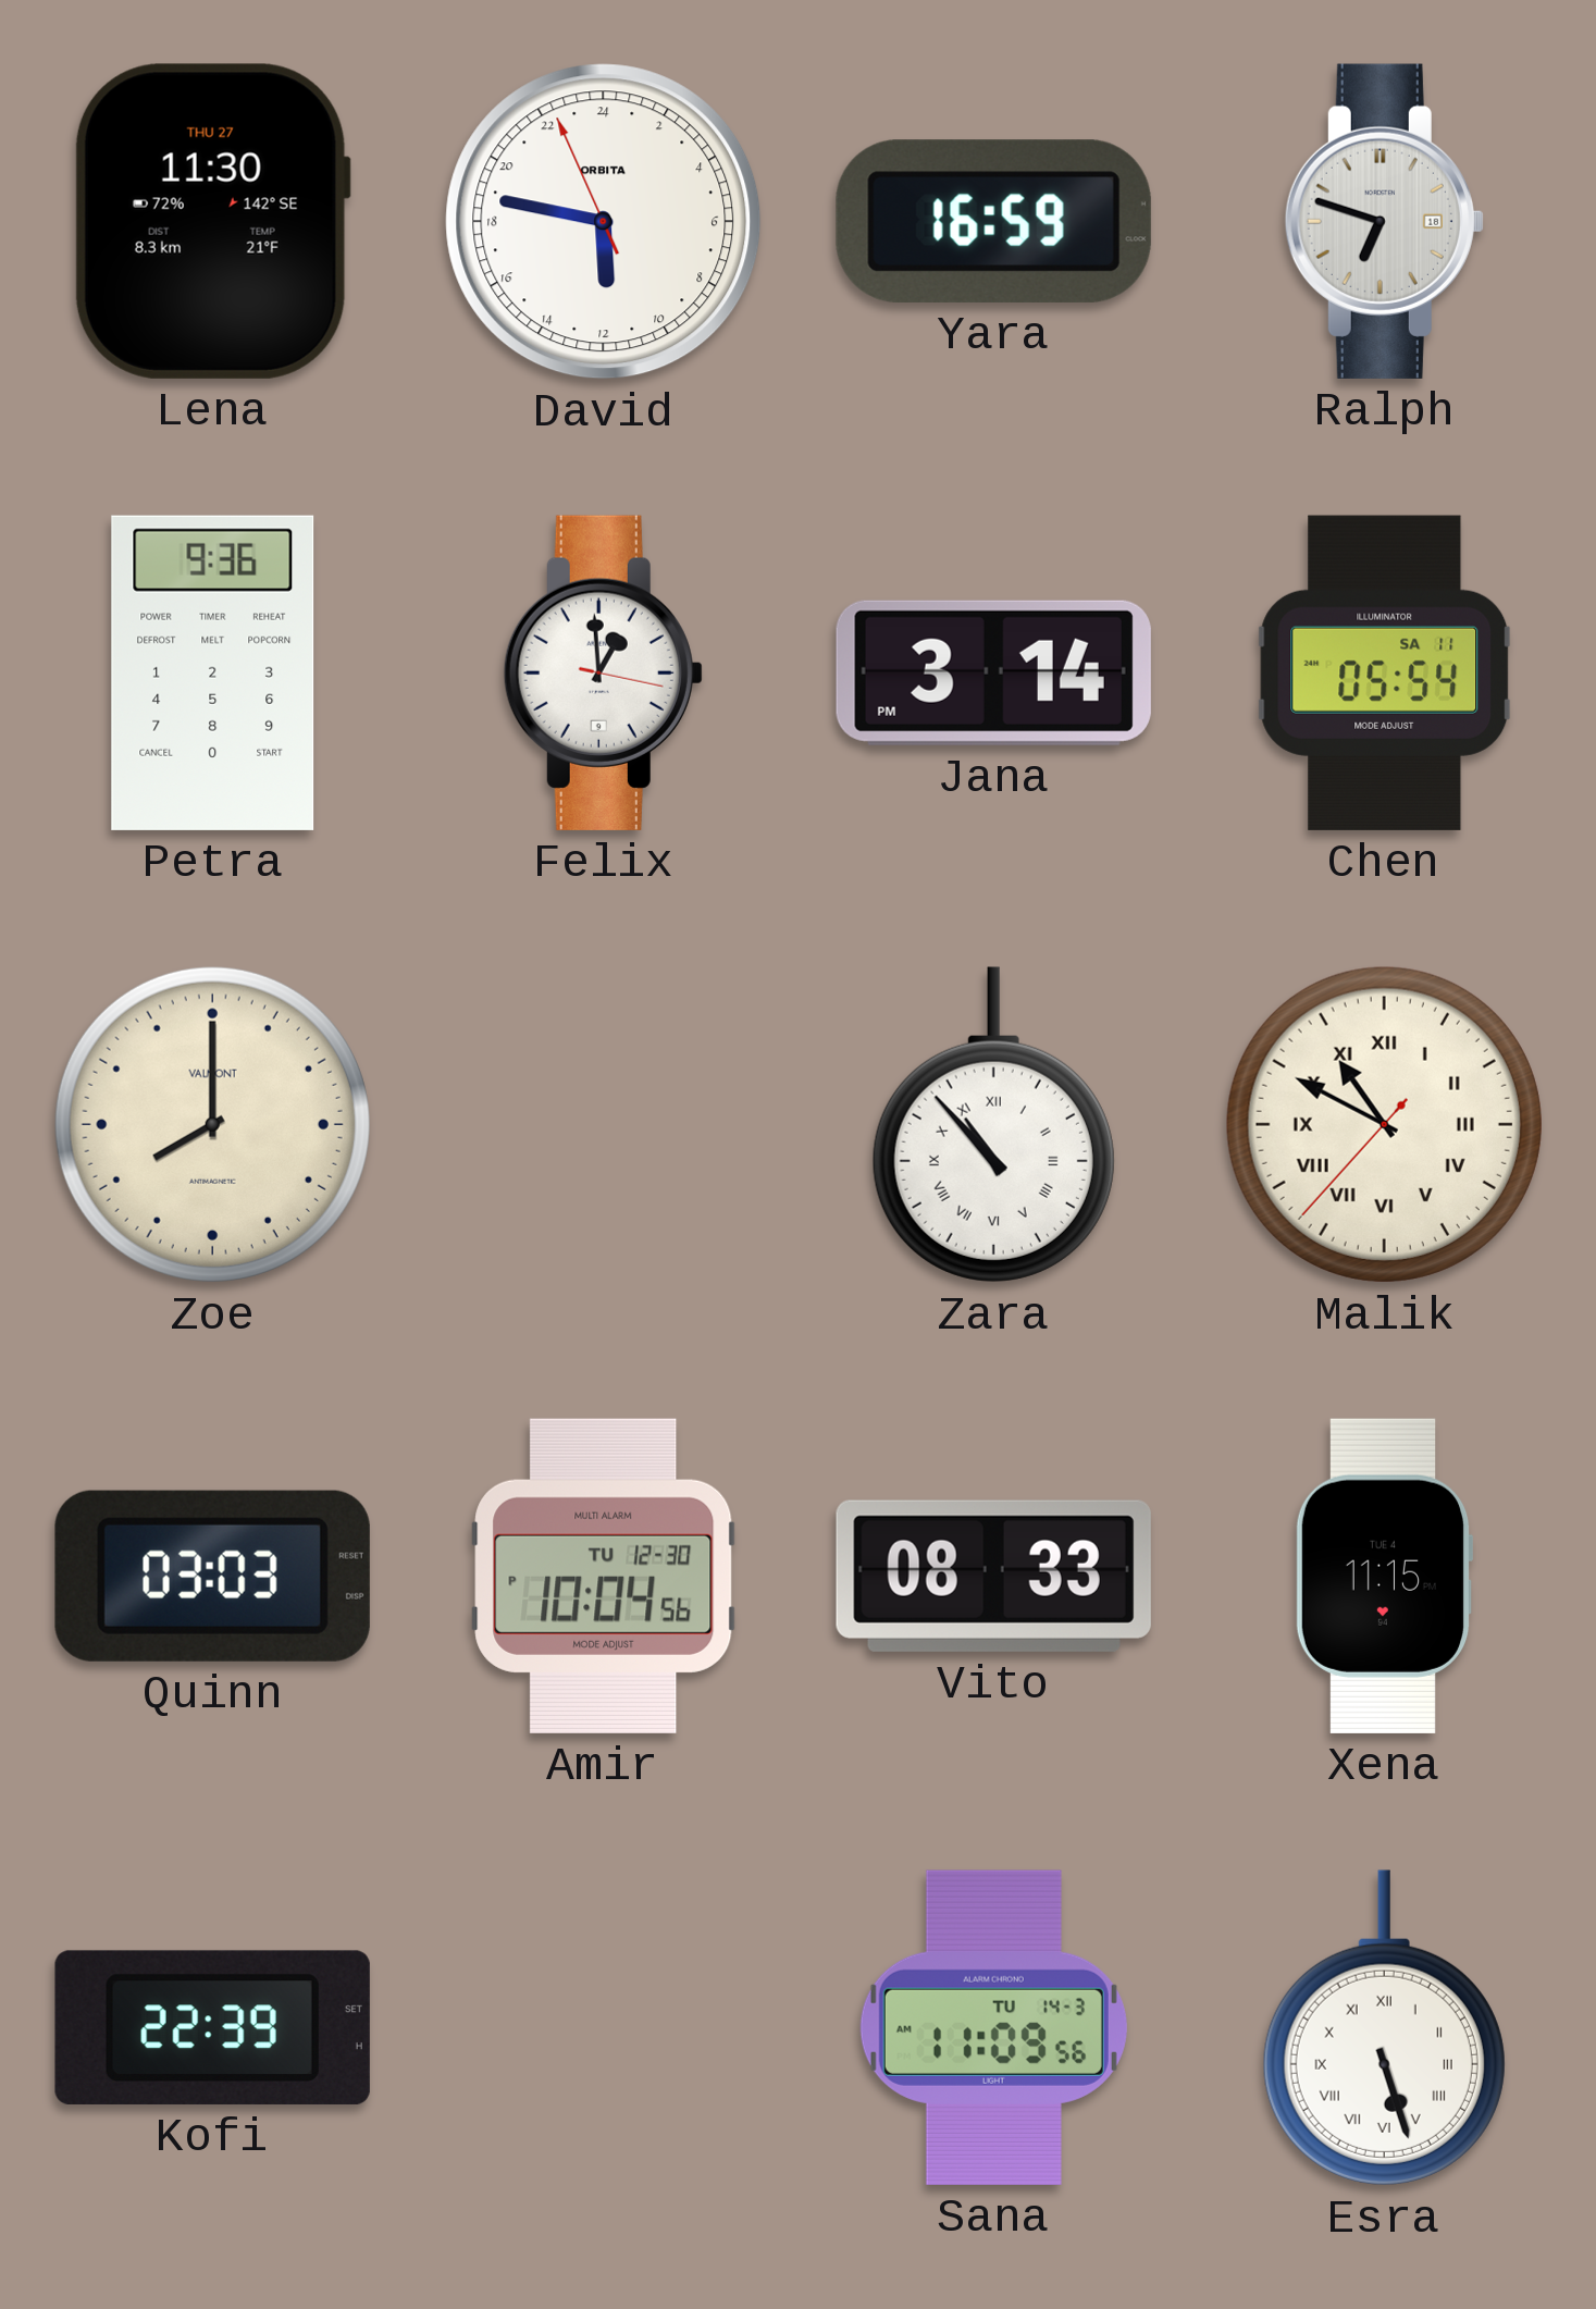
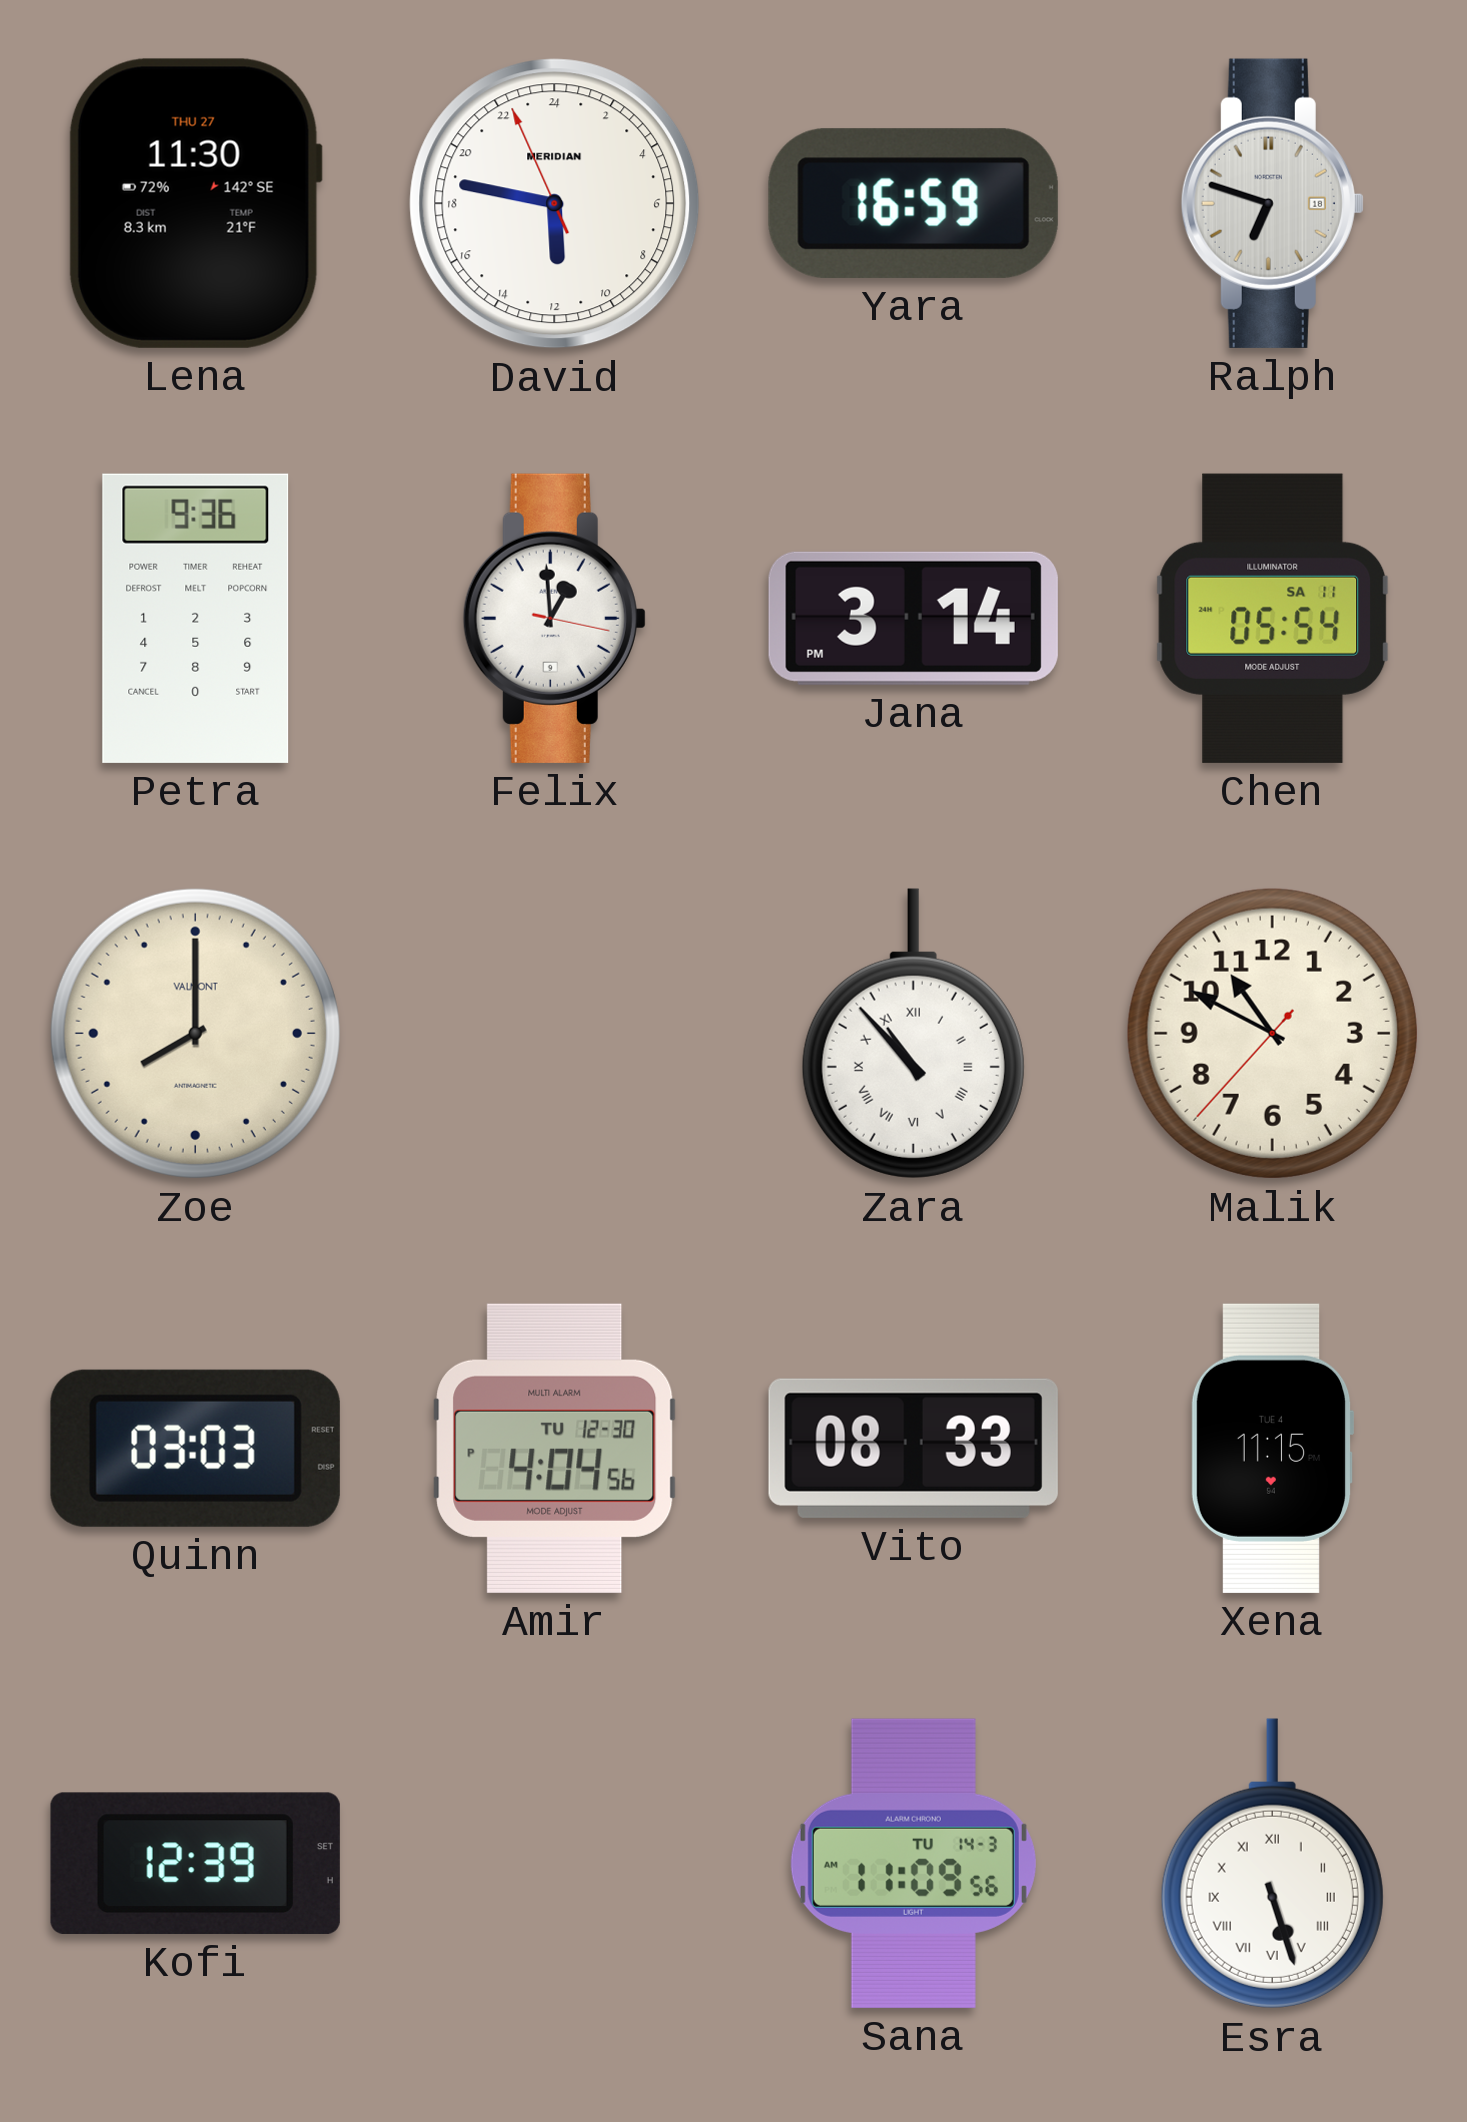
David brand: ORBITA -> MERIDIAN
Malik numerals: Roman -> Arabic
Amir: 10:04 -> 4:04
Kofi: 22:39 -> 12:39
